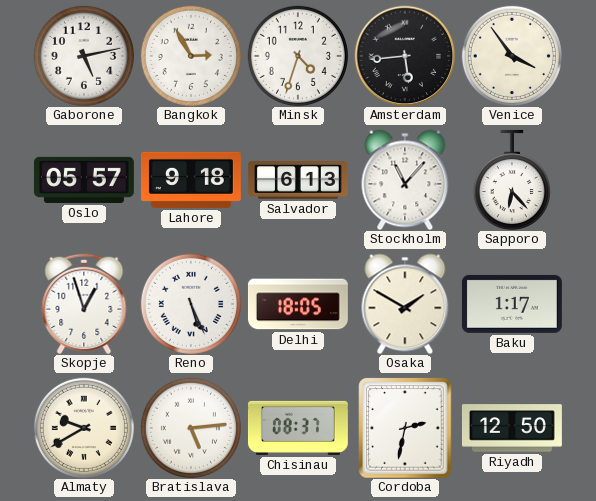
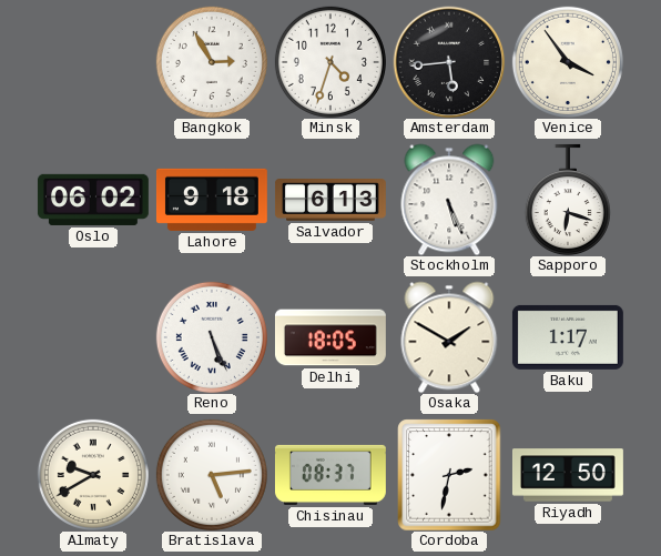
Gaborone: 5:13 -> none
Oslo: 05:57 -> 06:02
Stockholm: 11:07 -> 5:26
Sapporo: 6:23 -> 6:18
Skopje: 12:57 -> none
